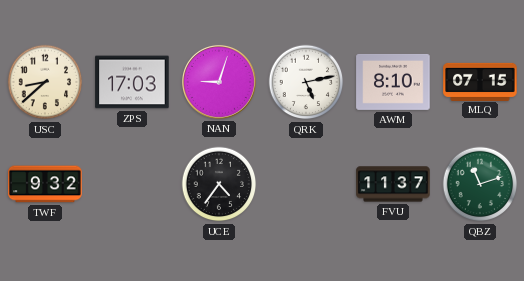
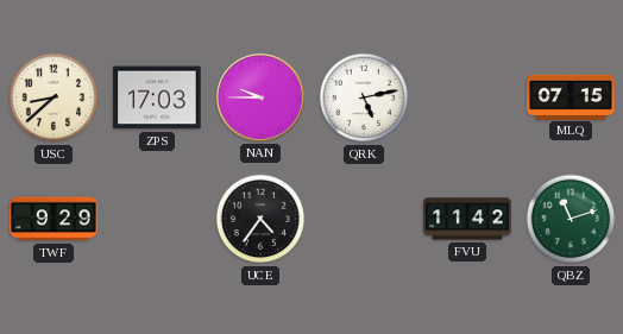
NAN: 9:03 -> 9:45
AWM: 8:10 -> none
TWF: 9:32 -> 9:29
FVU: 11:37 -> 11:42
